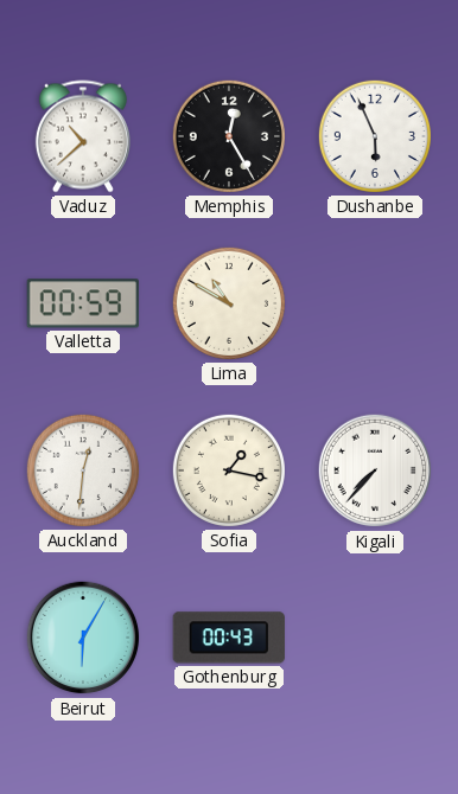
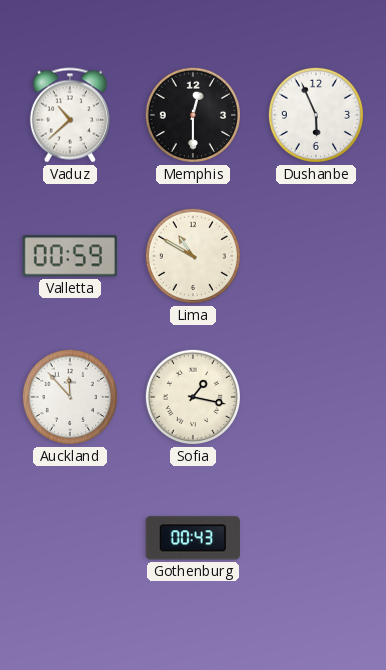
Memphis: 12:25 -> 12:30
Auckland: 12:31 -> 11:53
Kigali: 7:37 -> none
Beirut: 6:05 -> none
